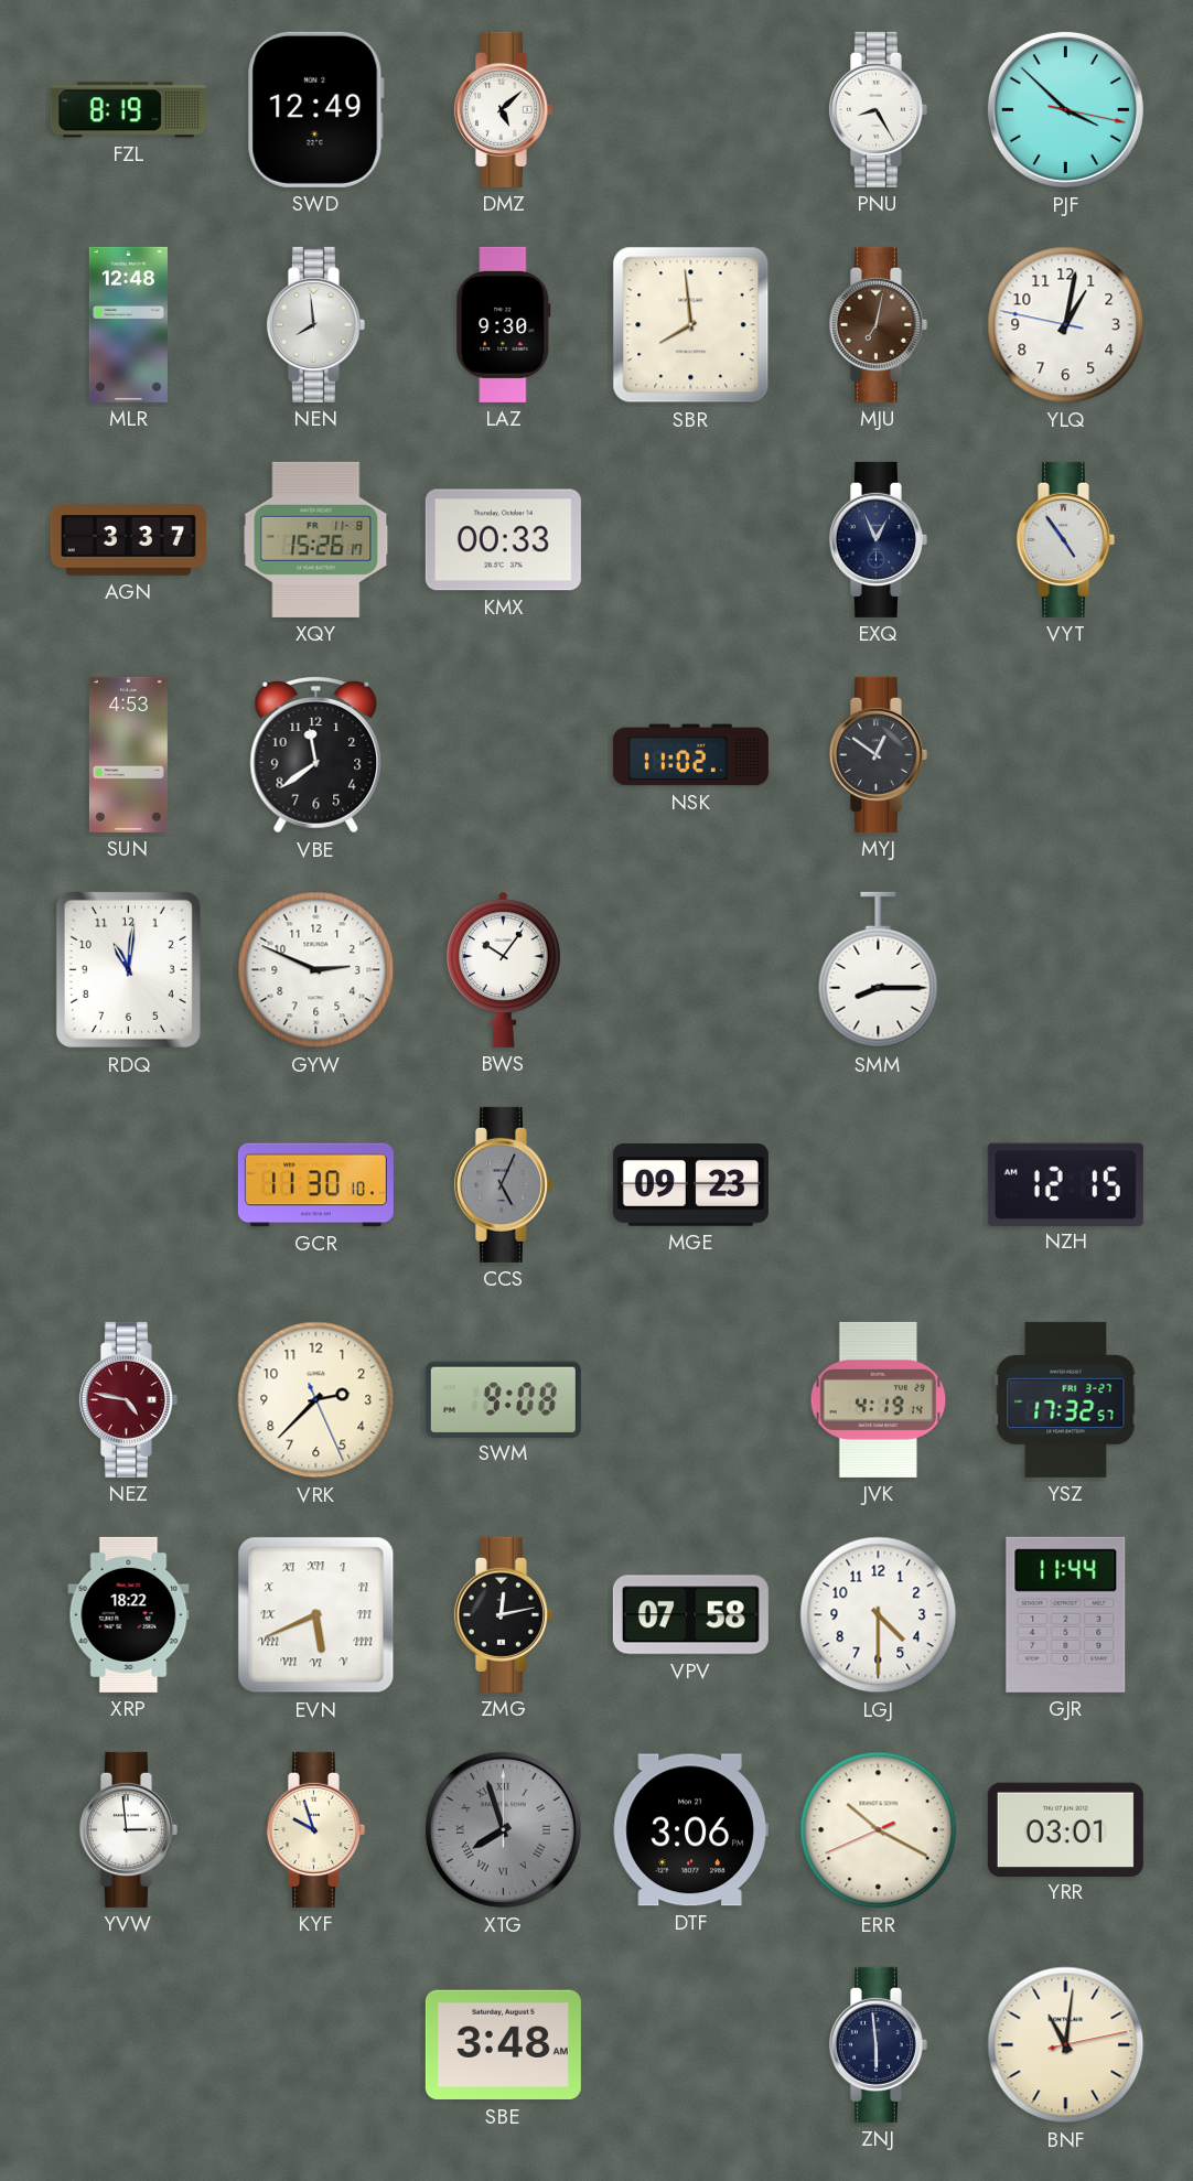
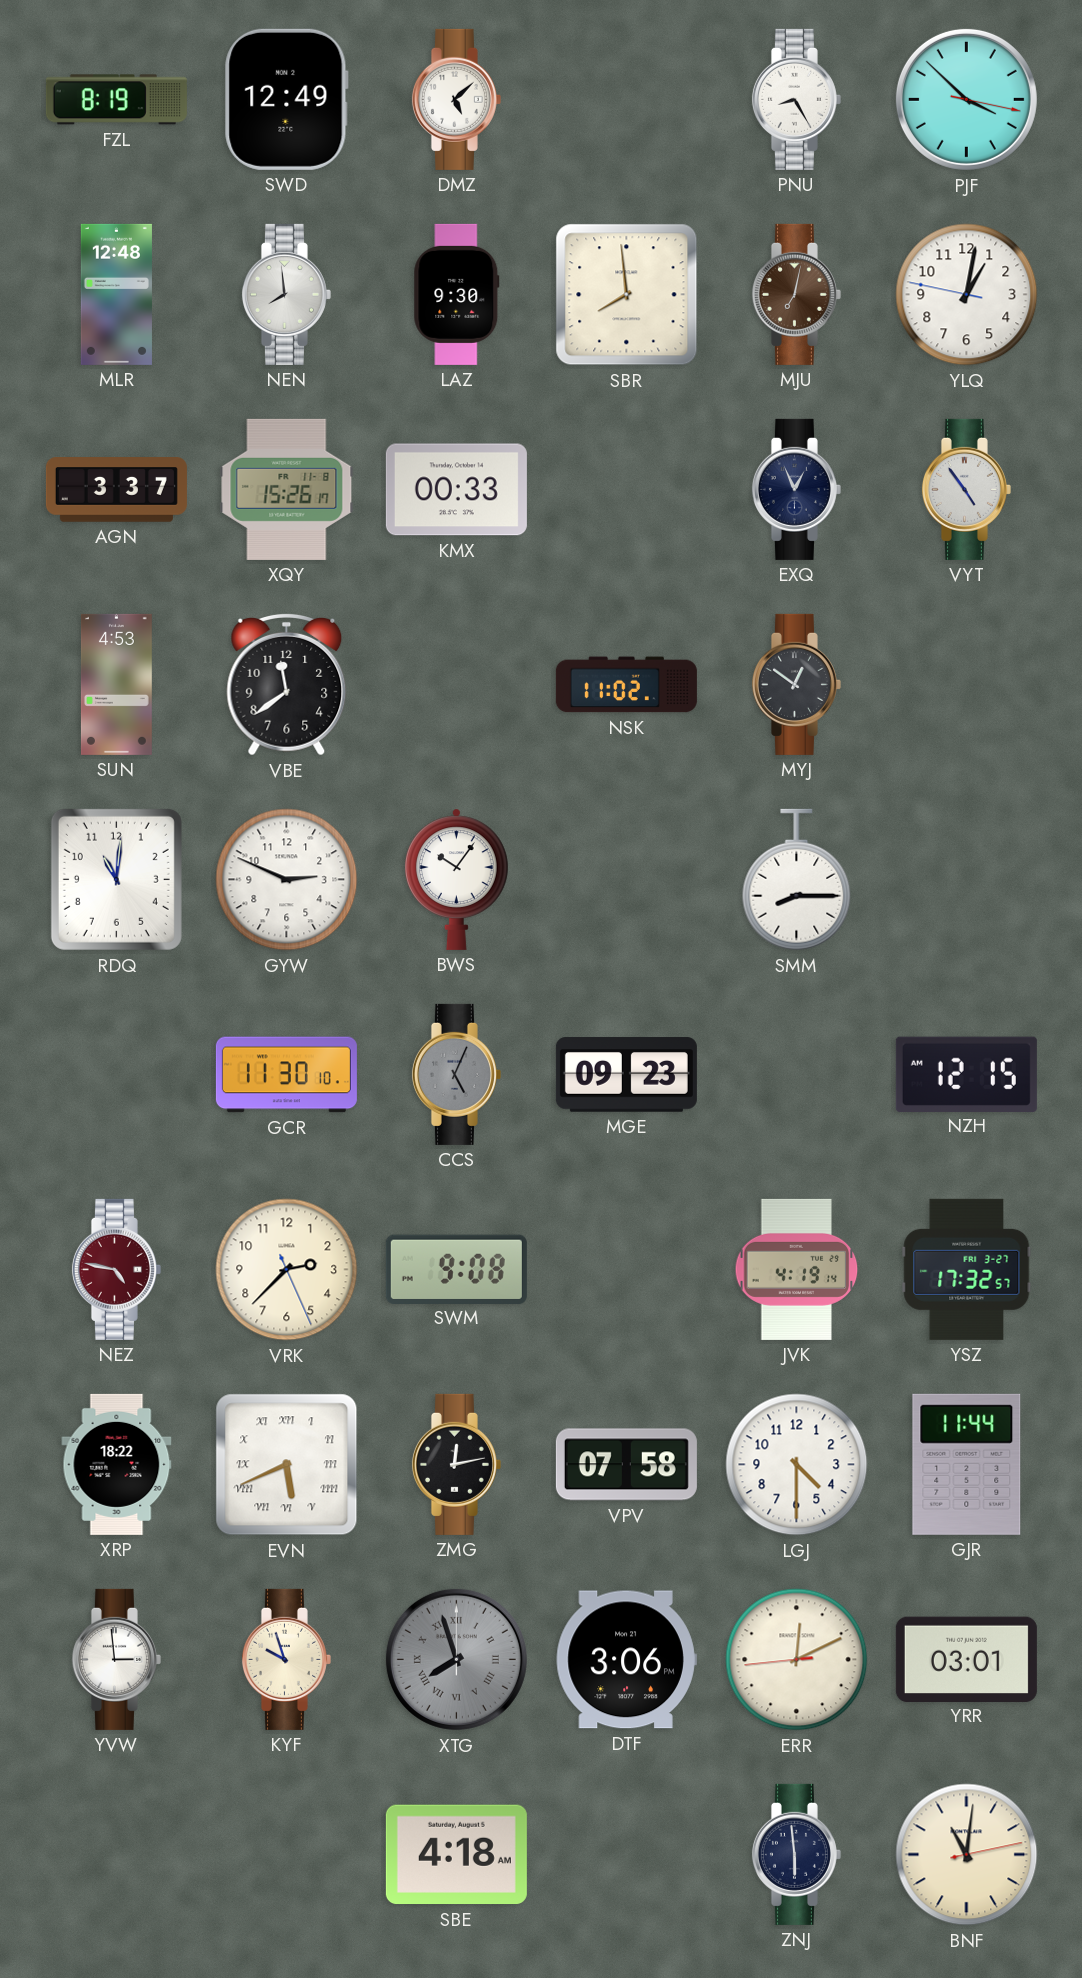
ERR: 10:19 -> 12:10
SBE: 3:48 -> 4:18
